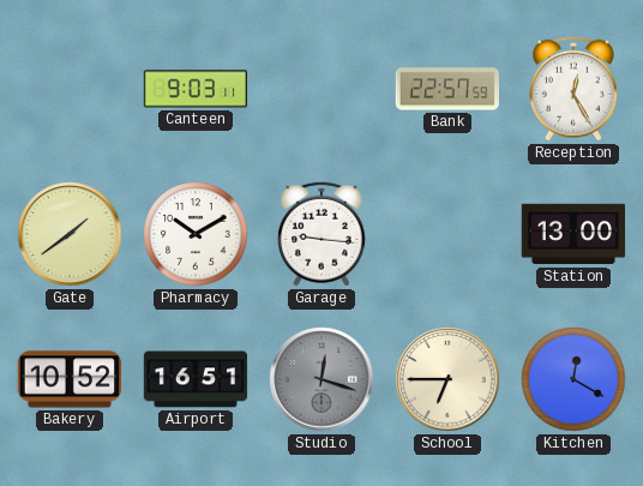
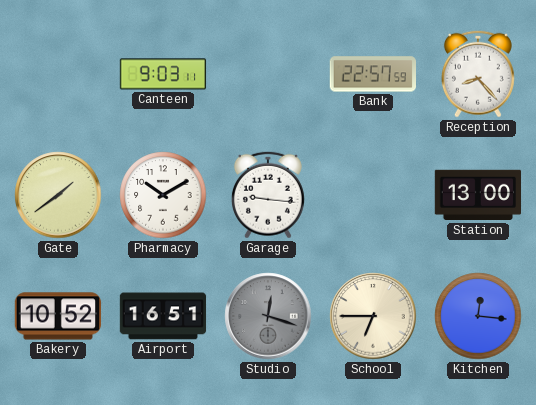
Reception: 12:25 -> 8:23
Kitchen: 12:20 -> 12:16
